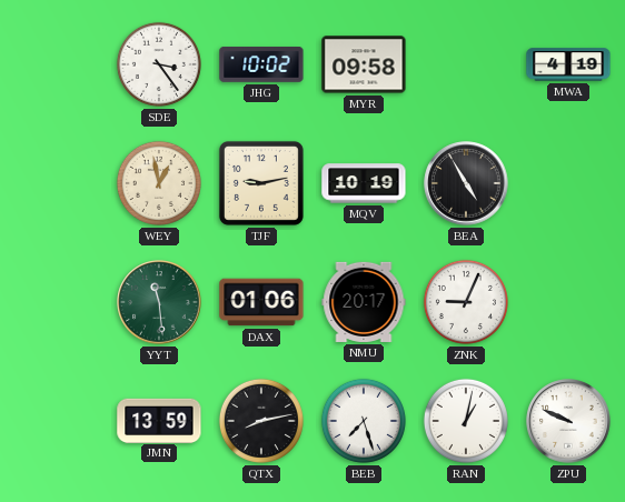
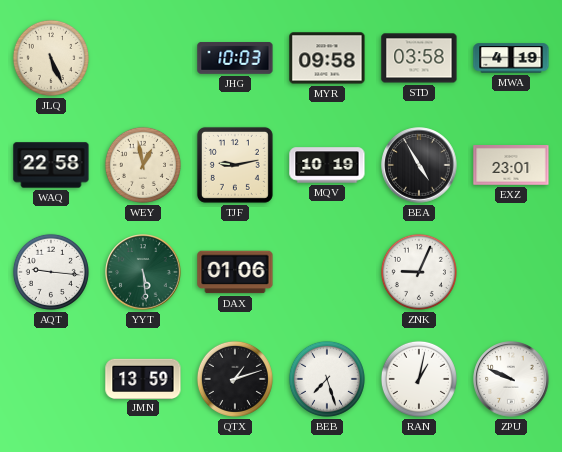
JLQ: none -> 5:26
SDE: 3:24 -> none
JHG: 10:02 -> 10:03
STD: none -> 03:58
WAQ: none -> 22:58
EXZ: none -> 23:01
AQT: none -> 9:16
YYT: 11:29 -> 5:29
NMU: 20:17 -> none
QTX: 8:13 -> 1:12
